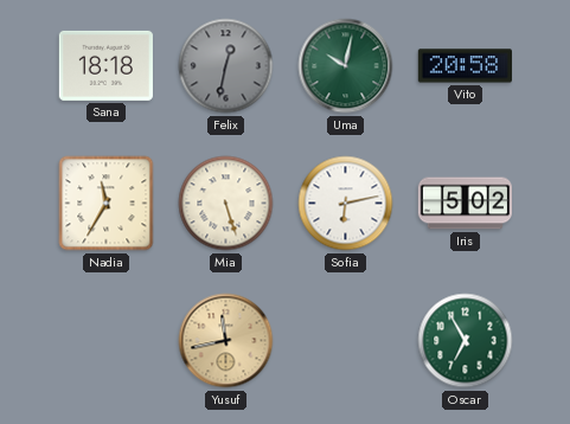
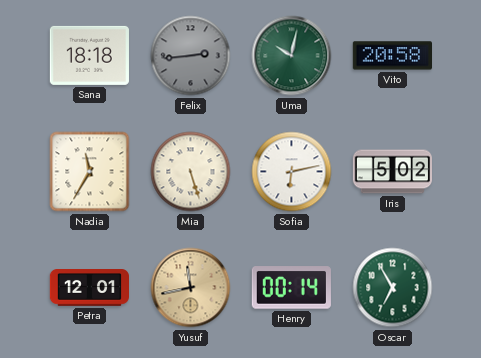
Felix: 12:32 -> 2:44
Petra: none -> 12:01
Henry: none -> 00:14
